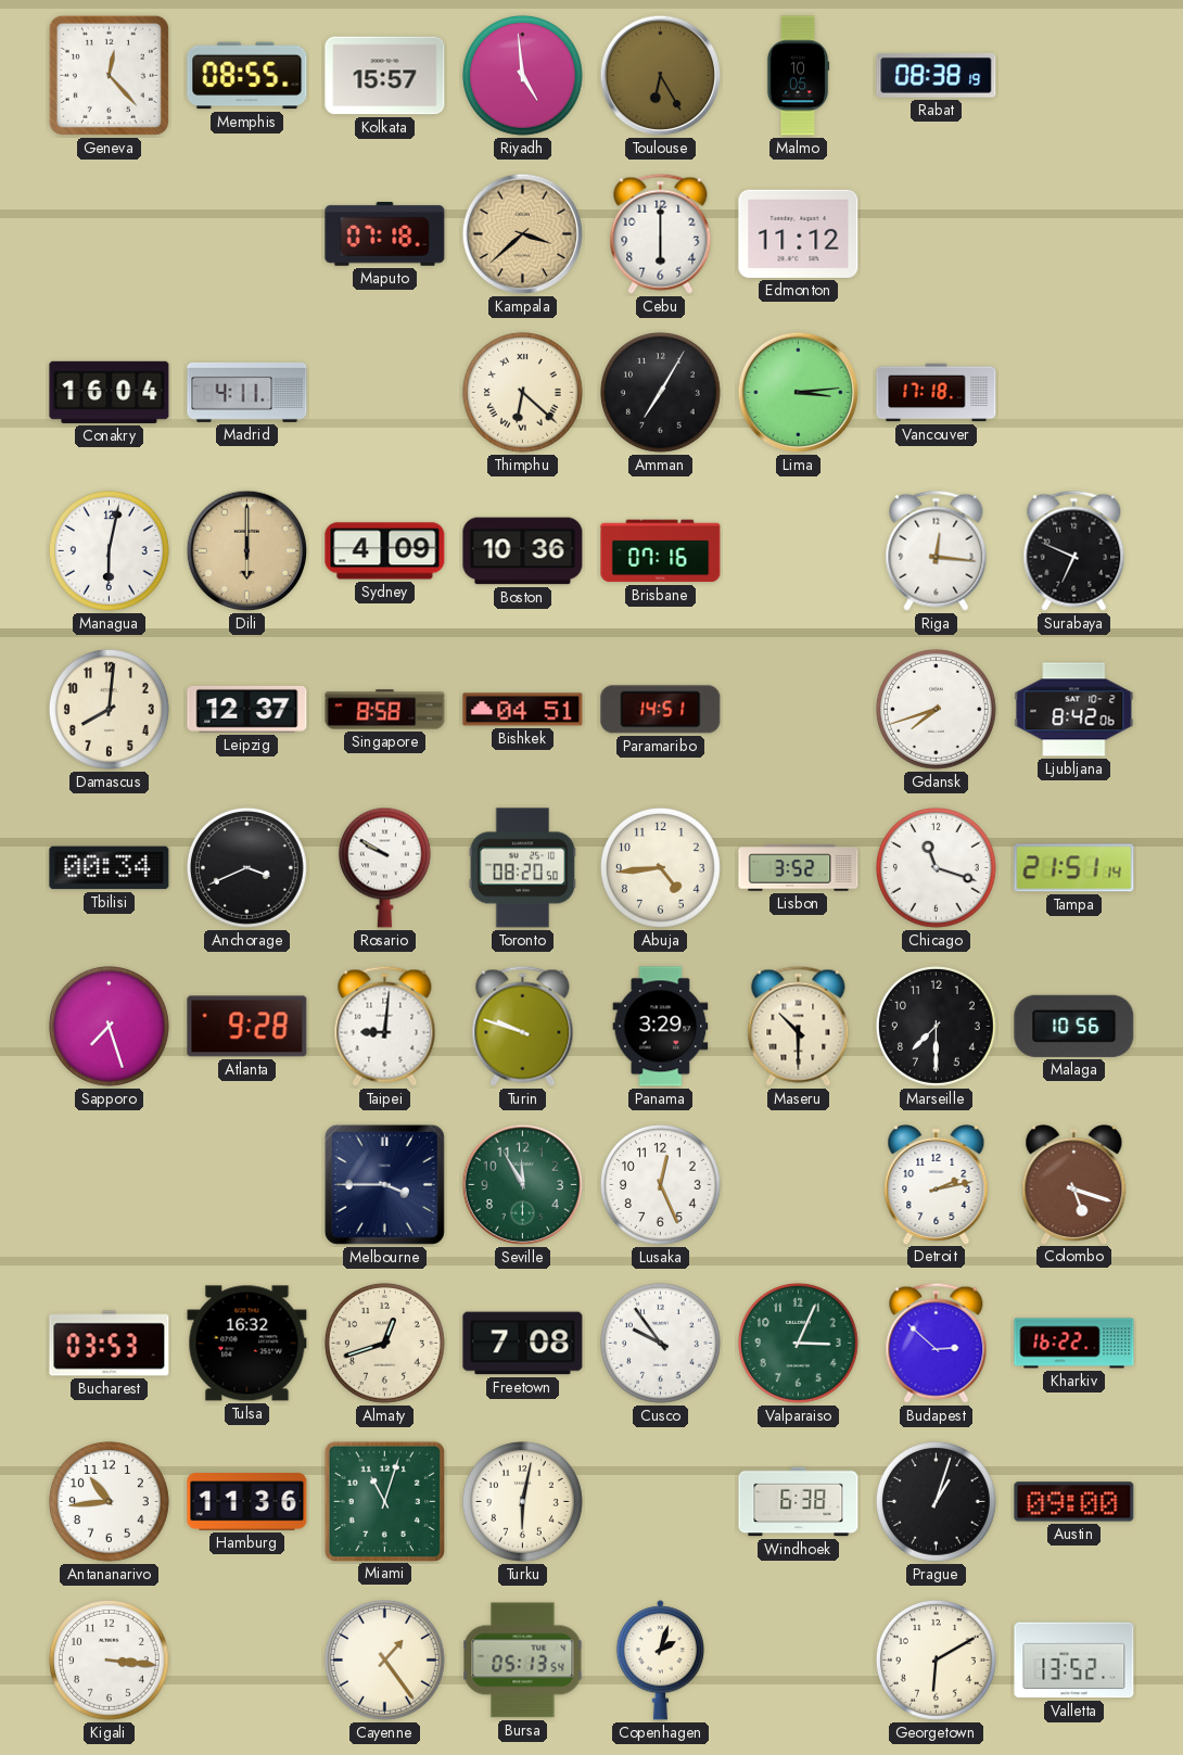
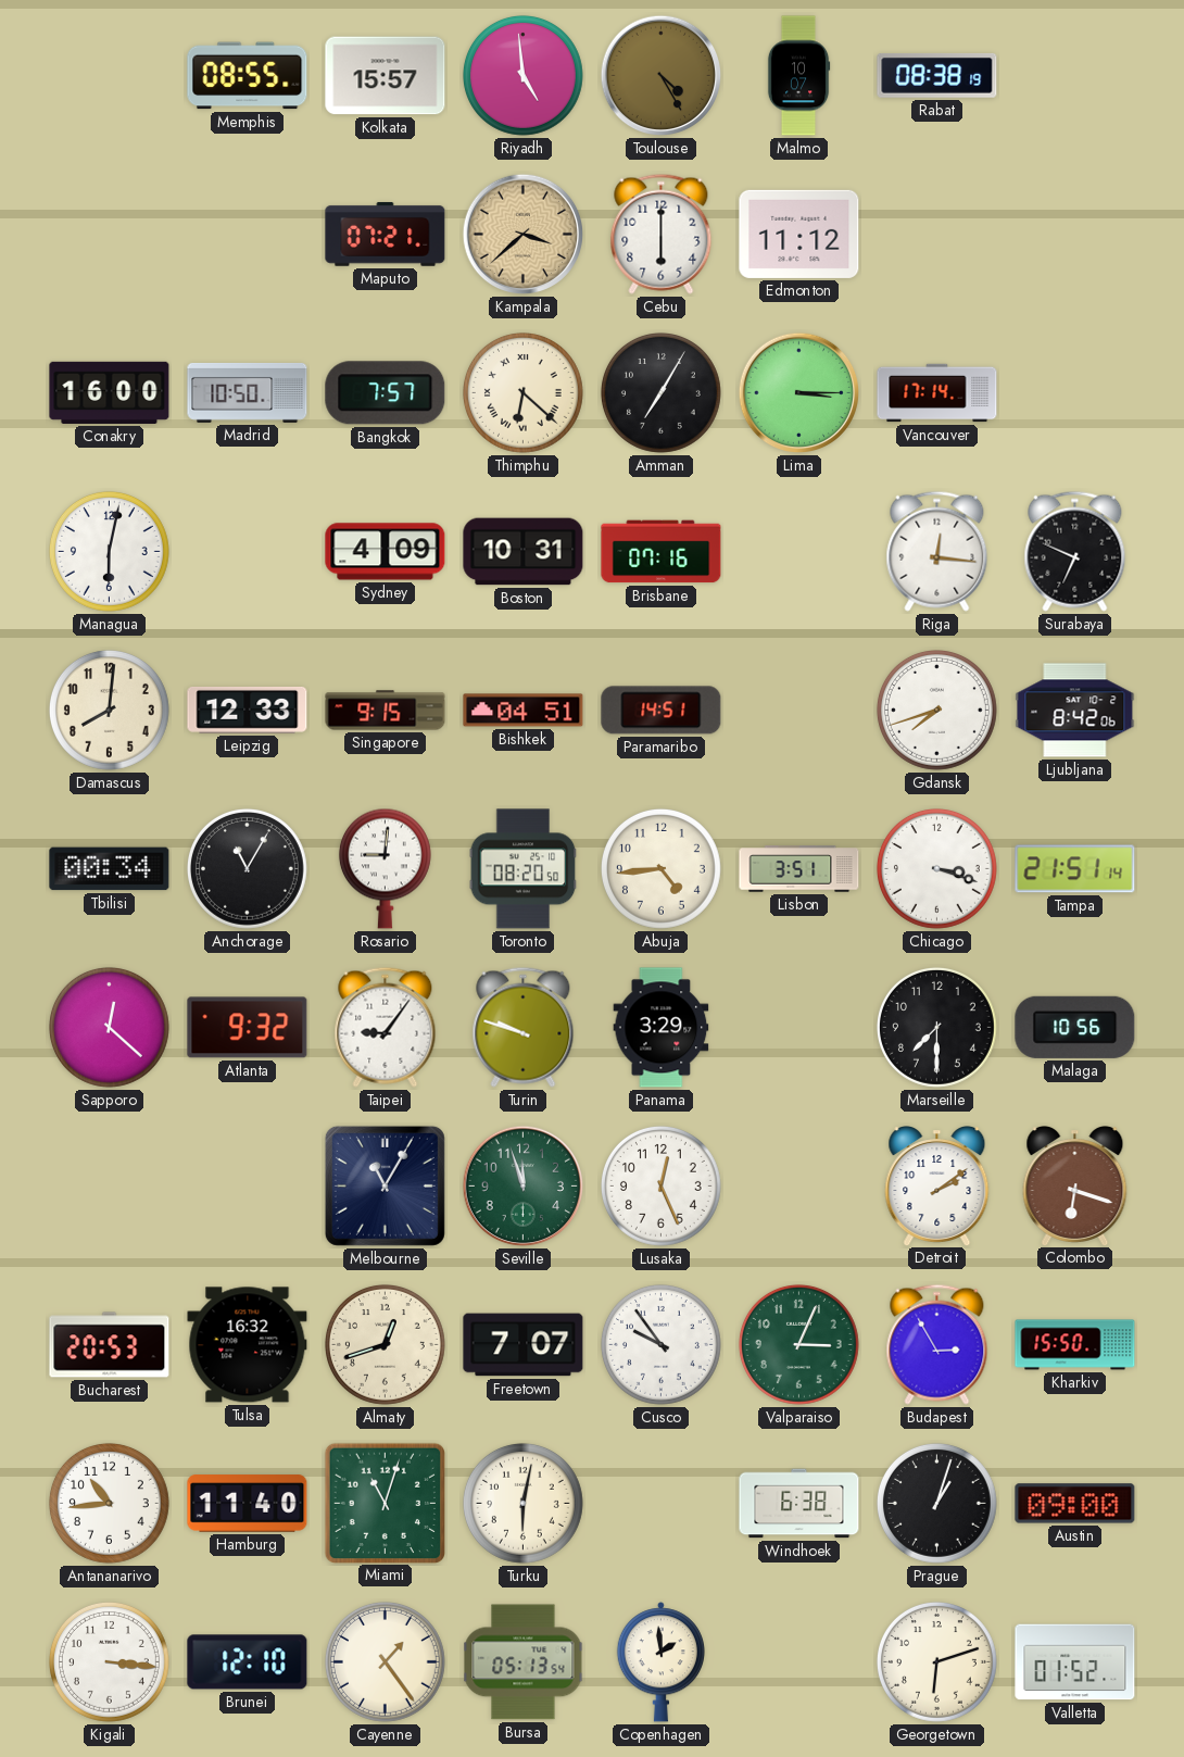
Geneva: 12:23 -> none
Toulouse: 6:25 -> 4:25
Malmo: 10:05 -> 10:07
Maputo: 07:18 -> 07:21
Conakry: 16:04 -> 16:00
Madrid: 4:11 -> 10:50
Bangkok: none -> 7:57
Lima: 3:14 -> 3:15
Vancouver: 17:18 -> 17:14
Dili: 6:00 -> none
Boston: 10:36 -> 10:31
Leipzig: 12:37 -> 12:33
Singapore: 8:58 -> 9:15
Anchorage: 3:41 -> 11:05
Rosario: 9:50 -> 9:01
Lisbon: 3:52 -> 3:51
Chicago: 11:18 -> 3:18
Sapporo: 7:27 -> 12:22
Atlanta: 9:28 -> 9:32
Taipei: 9:01 -> 9:06
Maseru: 10:30 -> none
Melbourne: 3:45 -> 11:05
Seville: 11:55 -> 11:57
Detroit: 2:13 -> 2:09
Colombo: 5:18 -> 6:18
Bucharest: 03:53 -> 20:53
Freetown: 7:08 -> 7:07
Budapest: 2:52 -> 2:55
Kharkiv: 16:22 -> 15:50
Hamburg: 11:36 -> 11:40
Brunei: none -> 12:10
Copenhagen: 2:03 -> 1:59
Georgetown: 6:10 -> 6:12
Valletta: 13:52 -> 01:52
